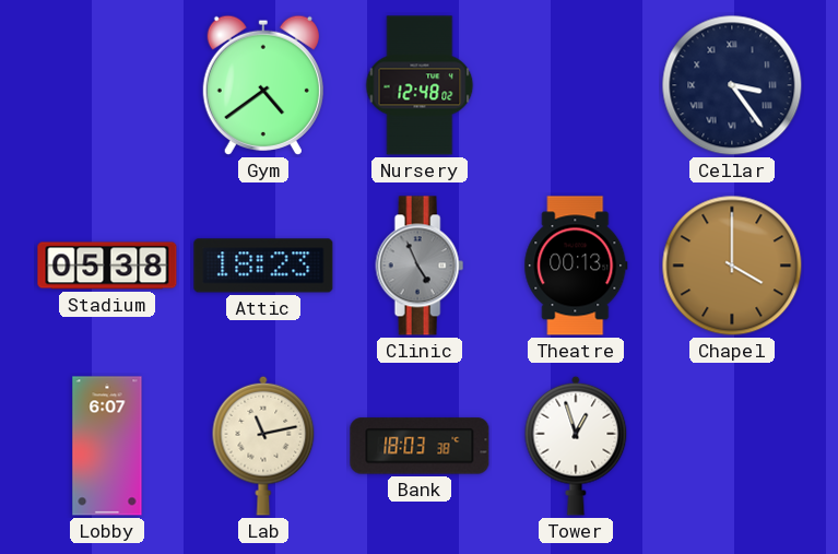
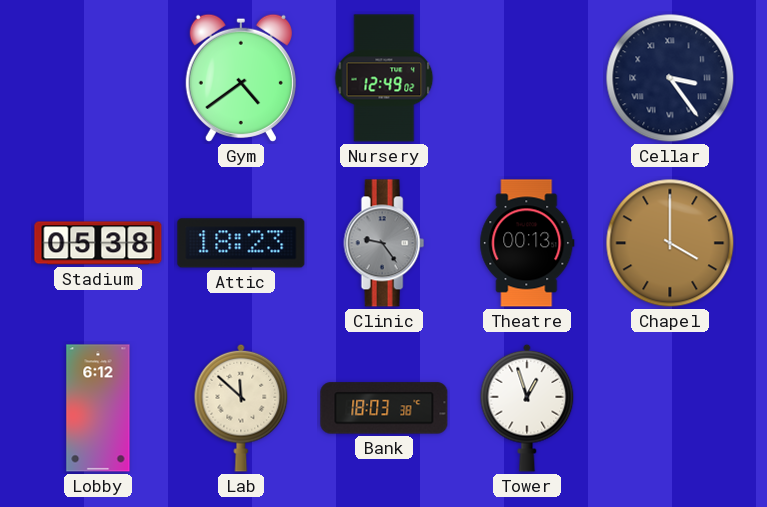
Nursery: 12:48 -> 12:49
Clinic: 4:56 -> 9:24
Lobby: 6:07 -> 6:12
Lab: 11:13 -> 11:52
